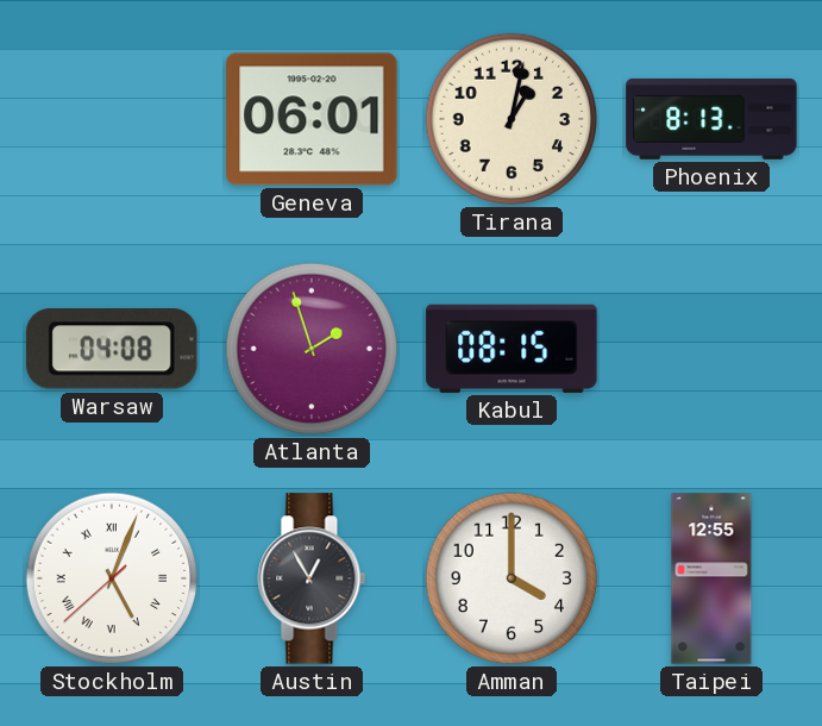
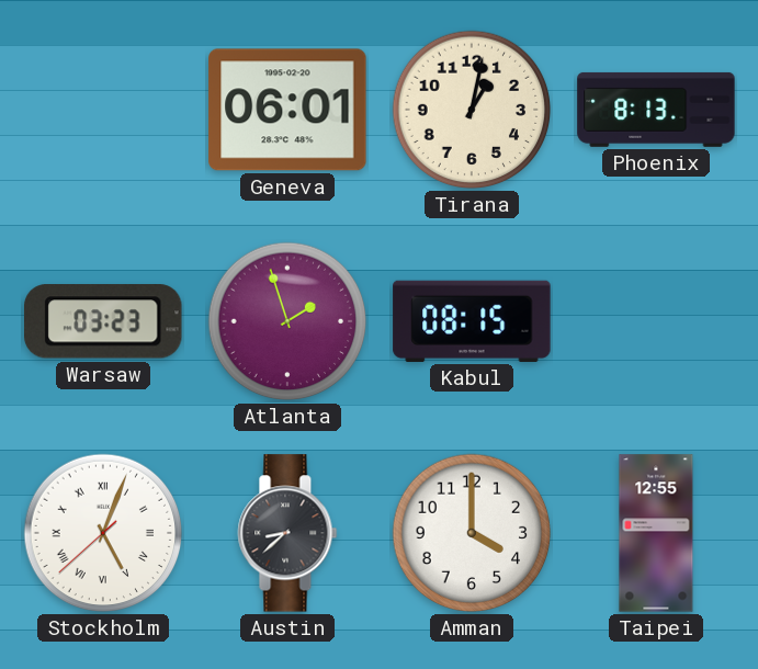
Warsaw: 04:08 -> 03:23
Austin: 12:55 -> 8:38
